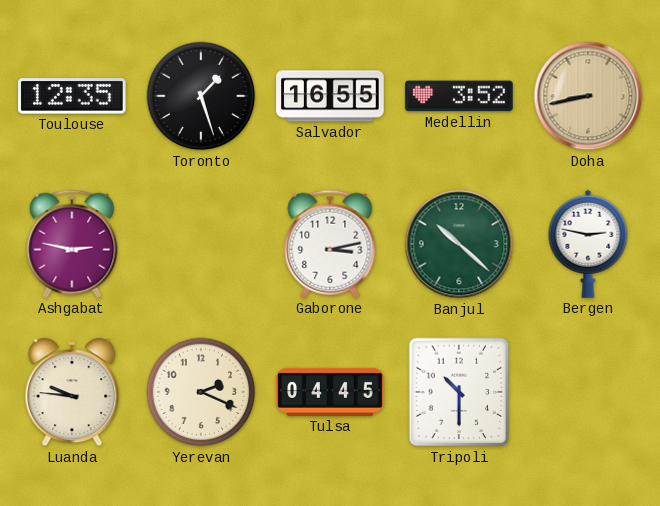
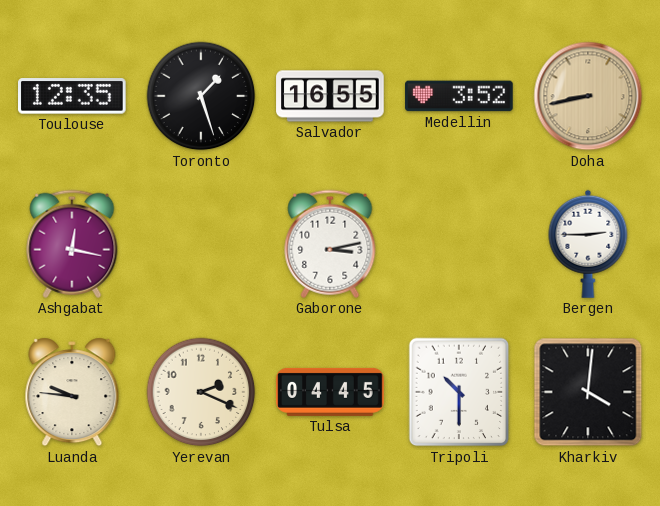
Ashgabat: 2:47 -> 12:17
Banjul: 10:22 -> none
Bergen: 2:47 -> 2:45
Kharkiv: none -> 4:01
